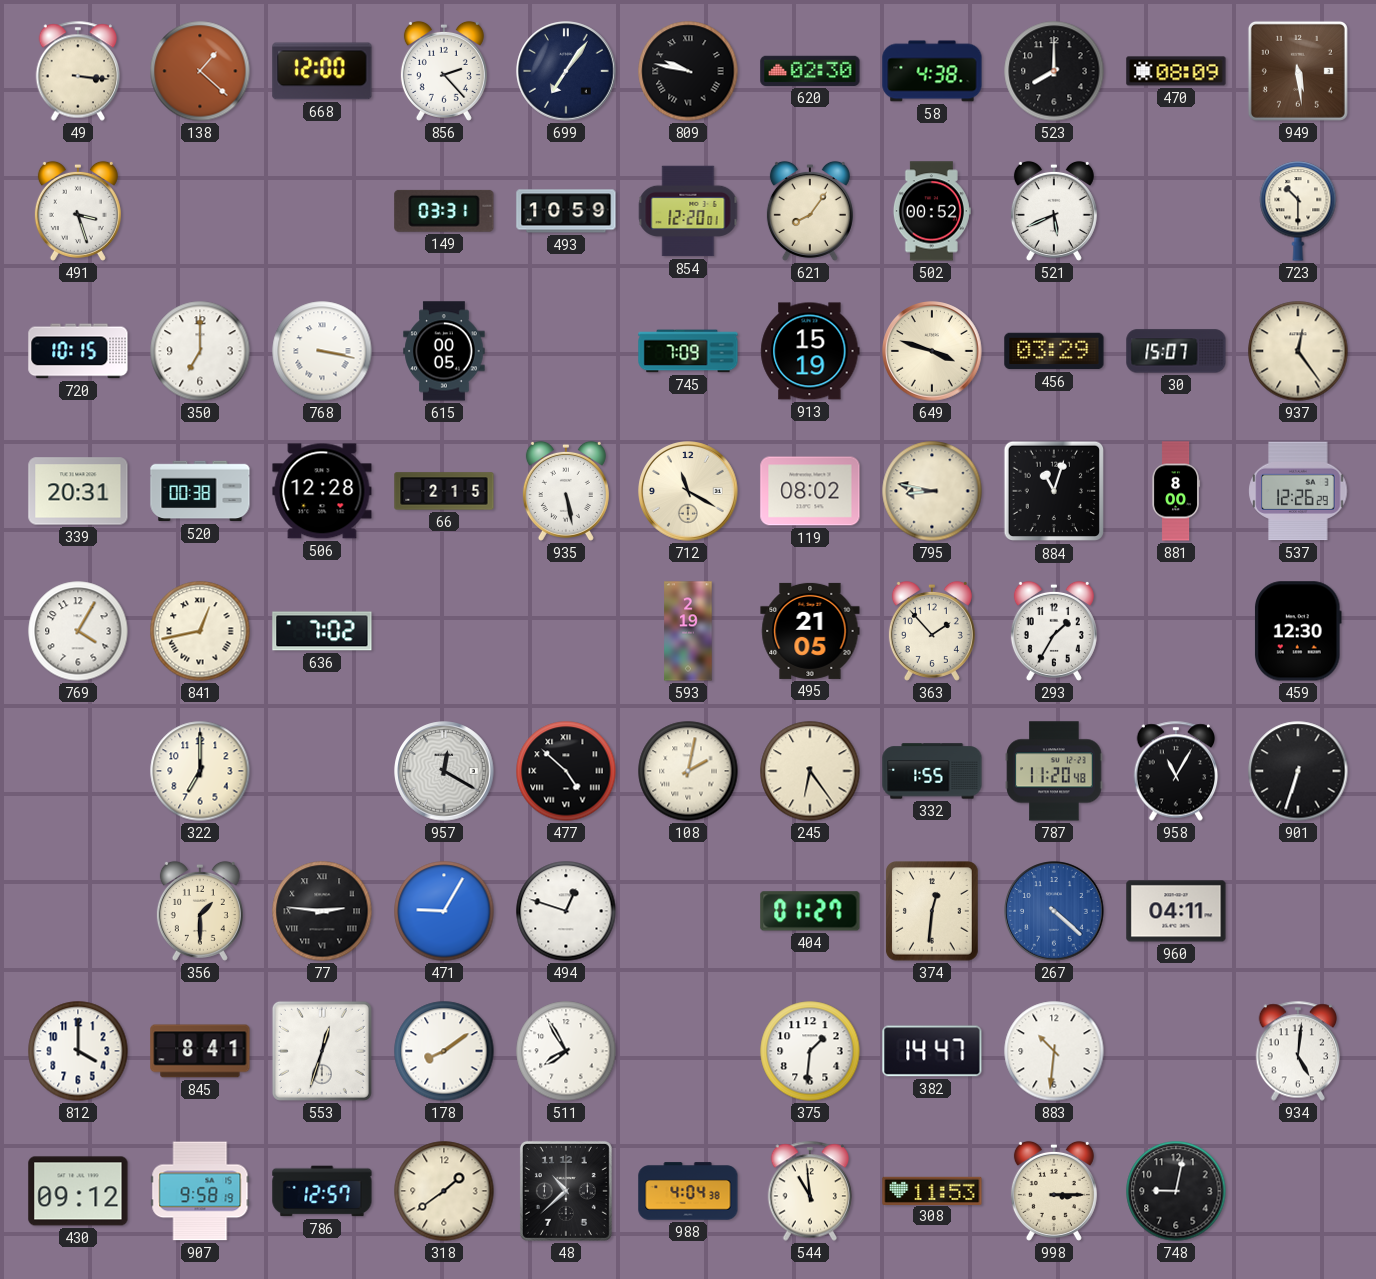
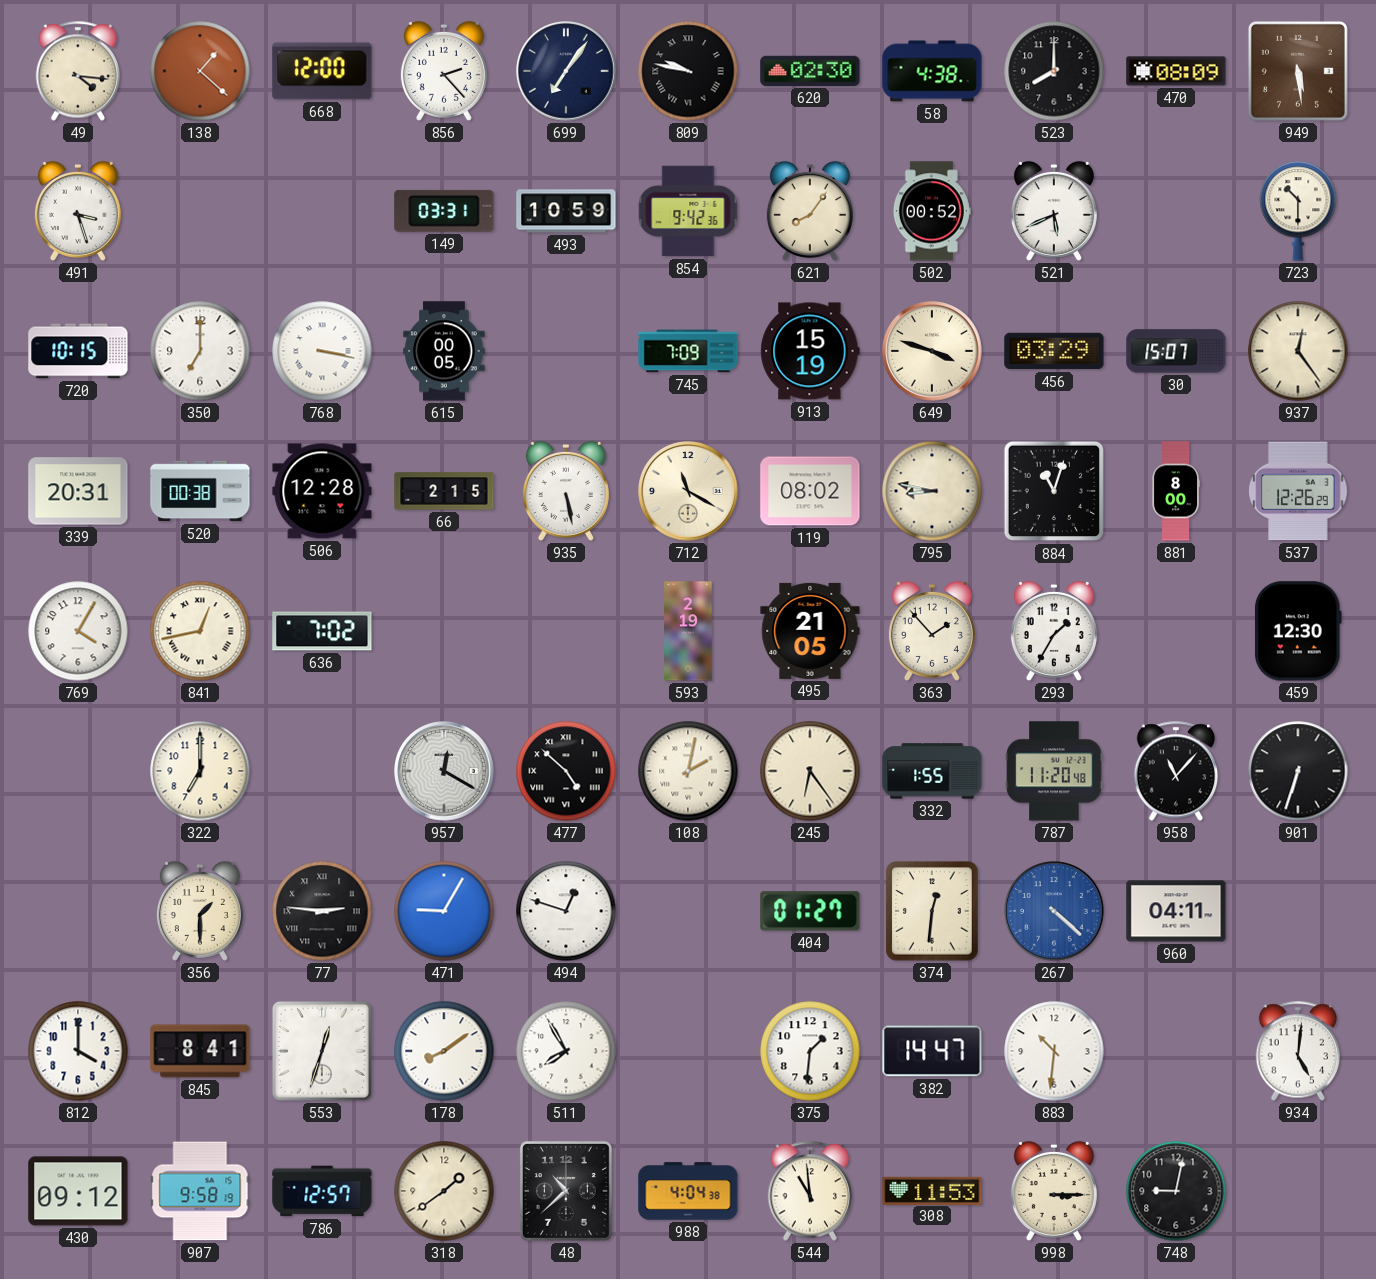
49: 3:16 -> 4:16
854: 12:20 -> 9:42
958: 11:05 -> 11:07
